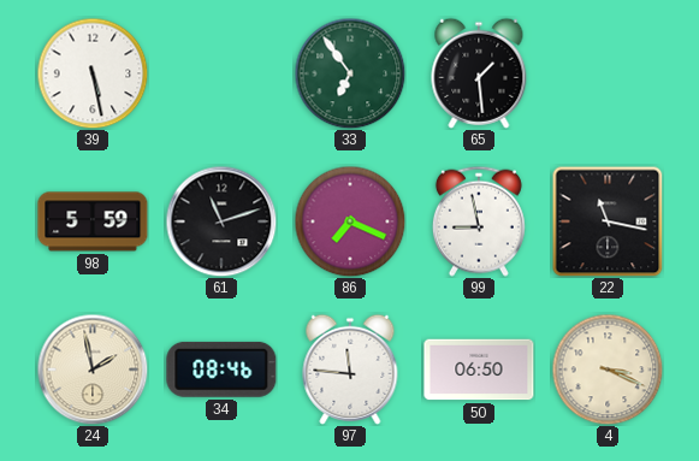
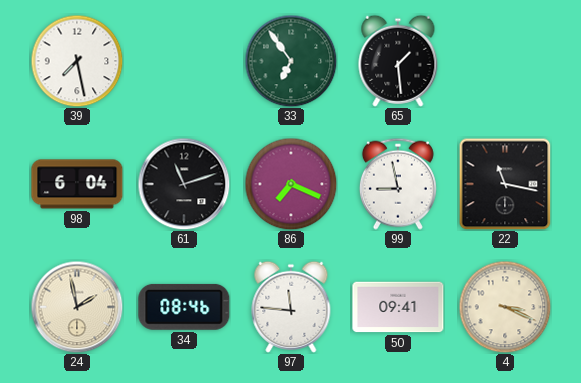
39: 5:28 -> 7:28
98: 5:59 -> 6:04
50: 06:50 -> 09:41
